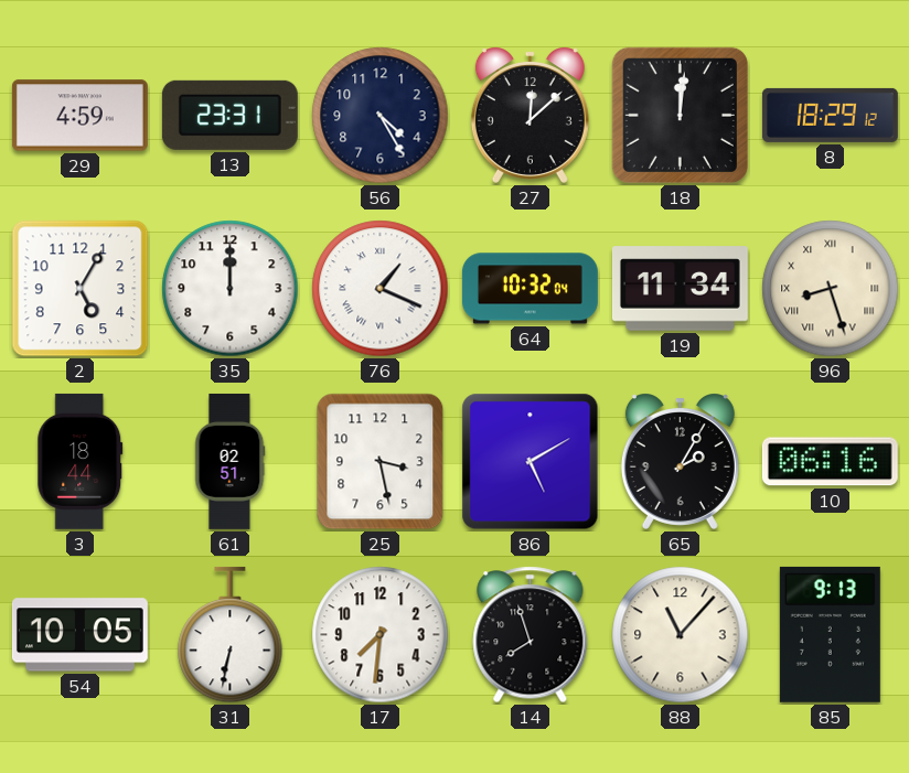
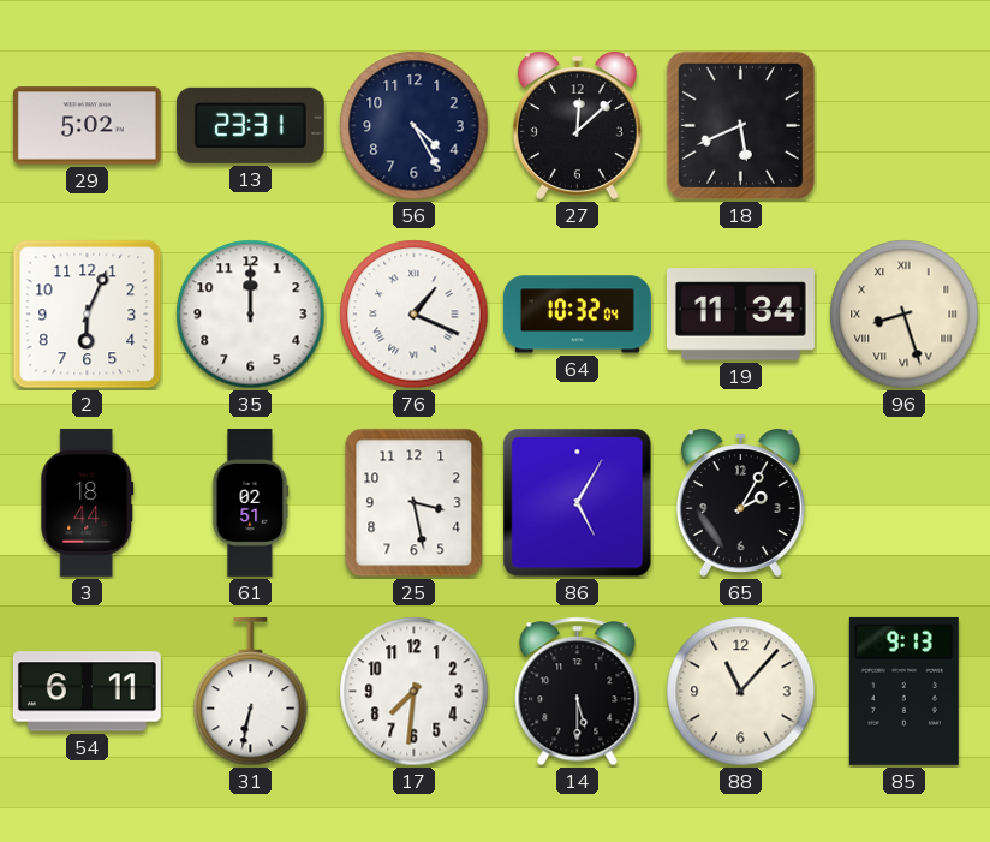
29: 4:59 -> 5:02
18: 12:01 -> 5:41
8: 18:29 -> none
2: 5:05 -> 6:04
86: 5:10 -> 5:05
10: 06:16 -> none
54: 10:05 -> 6:11
14: 7:57 -> 5:30
